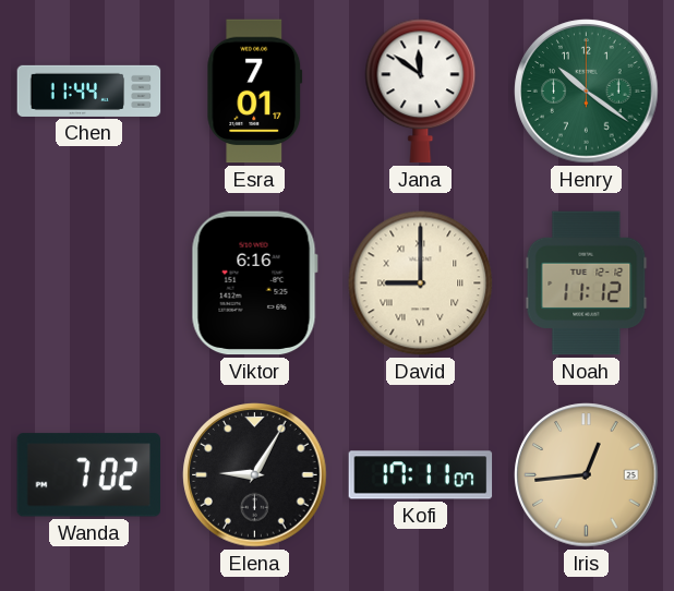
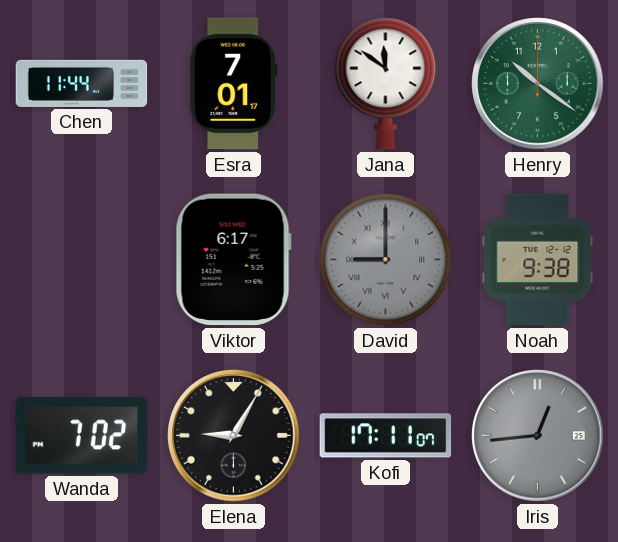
Viktor: 6:16 -> 6:17
David dial: cream -> grey
Noah: 11:12 -> 9:38
Iris dial: champagne -> grey
